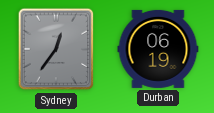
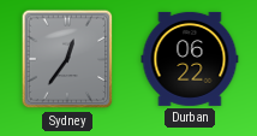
Durban: 06:19 -> 06:22
